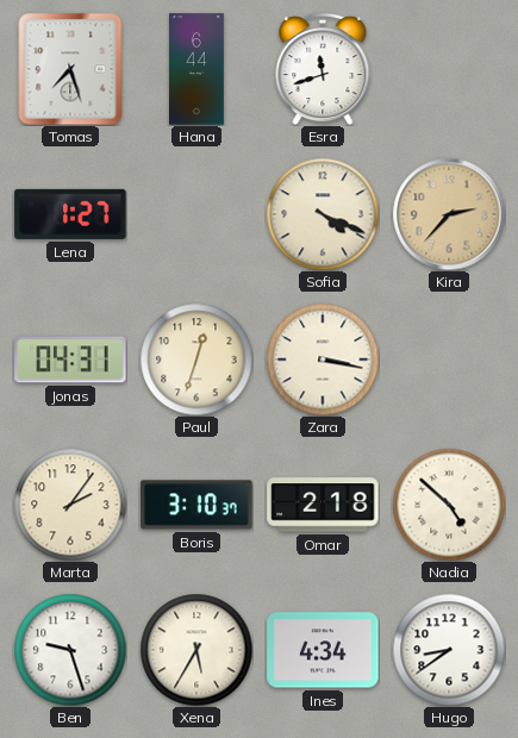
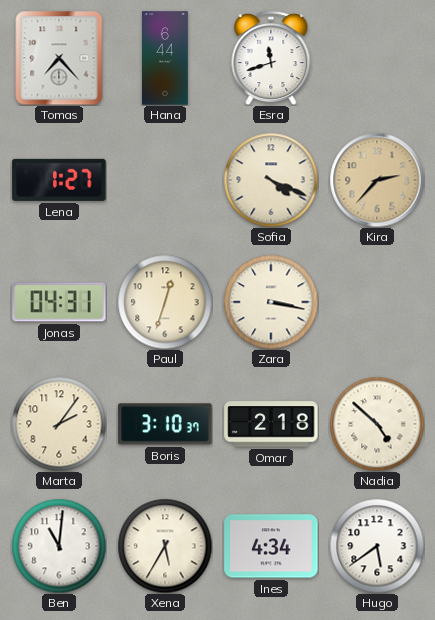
Tomas: 7:27 -> 7:23
Ben: 9:27 -> 11:01
Hugo: 8:39 -> 5:39
